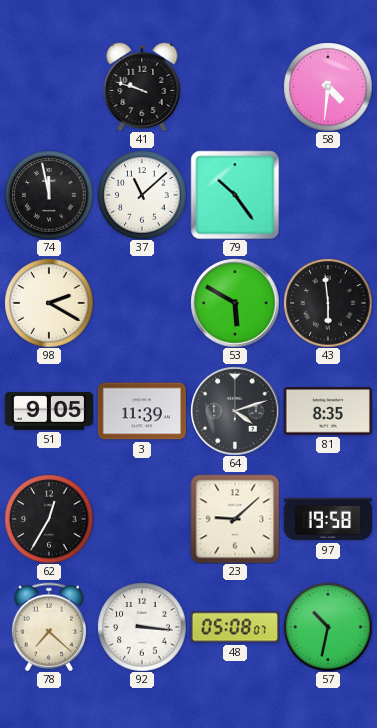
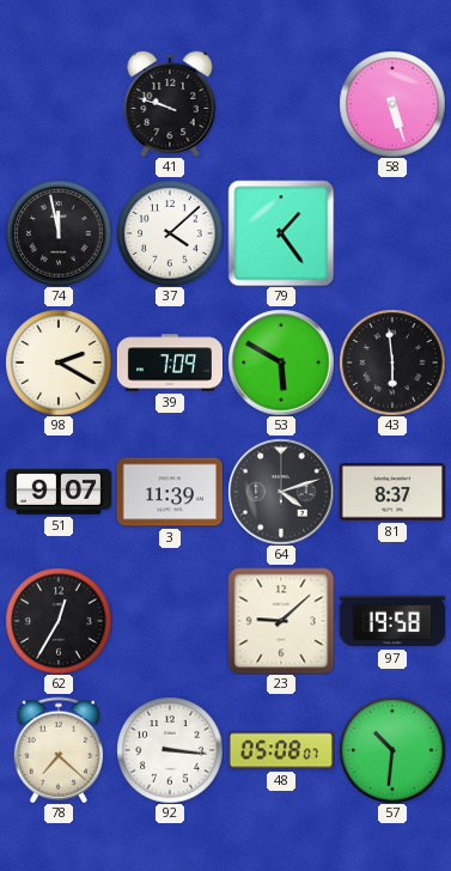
58: 4:31 -> 5:27
37: 11:08 -> 4:08
79: 10:24 -> 1:24
39: none -> 7:09
51: 9:05 -> 9:07
81: 8:35 -> 8:37
57: 10:32 -> 10:31
